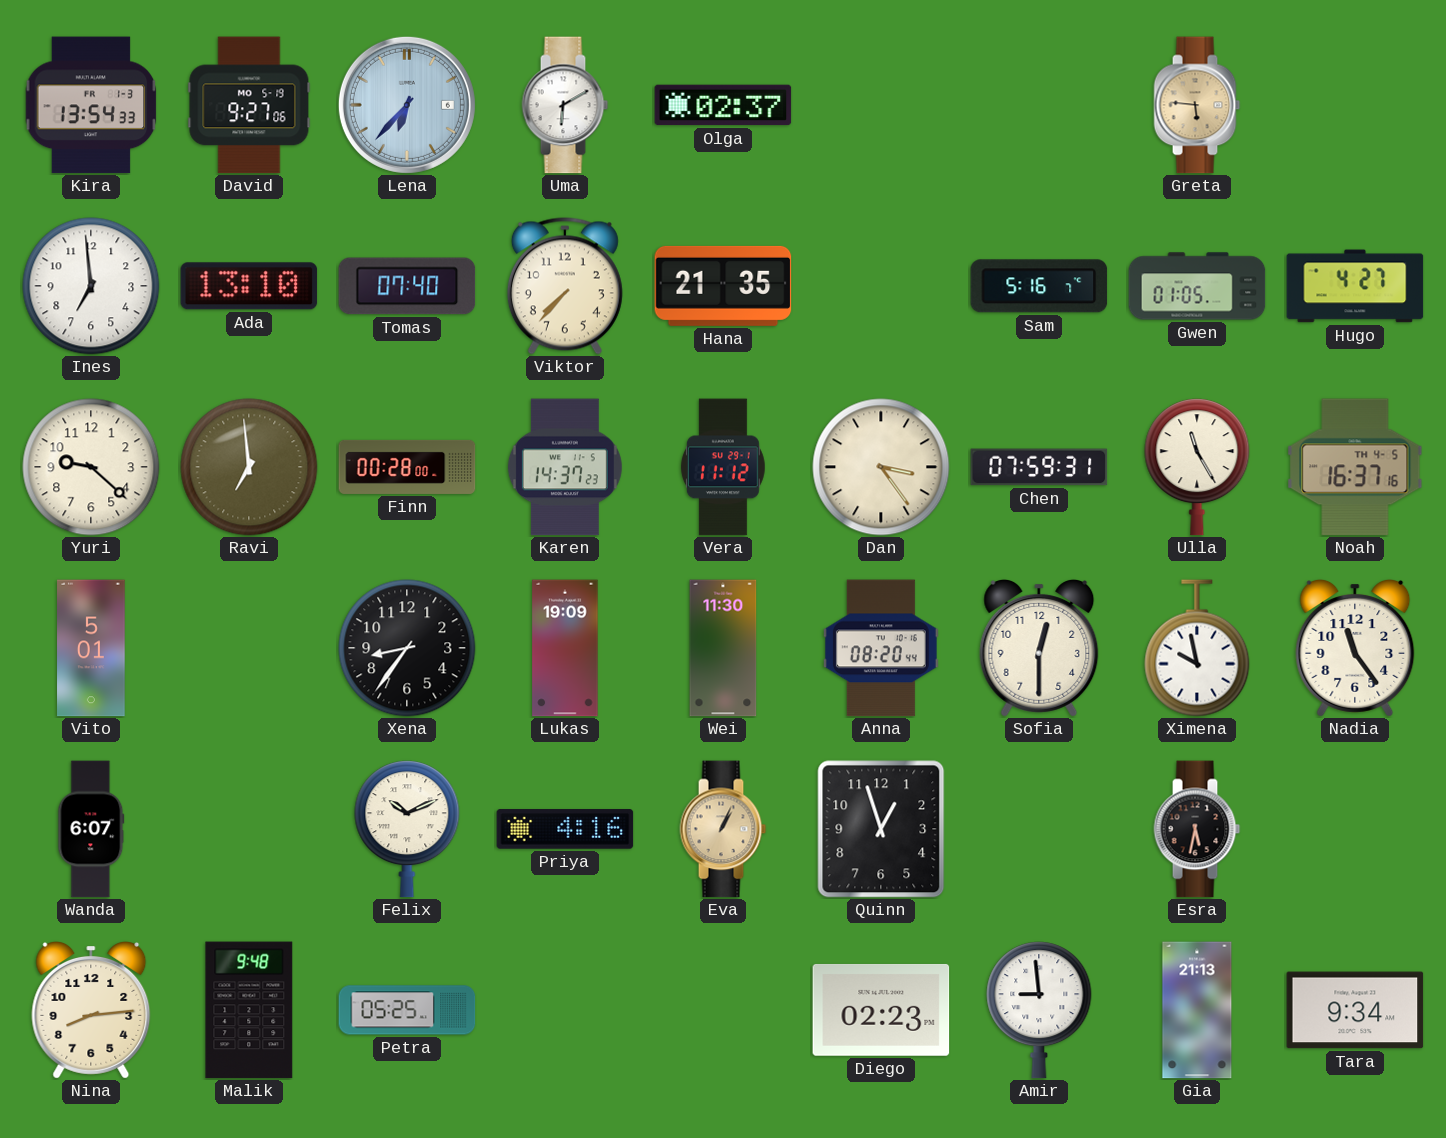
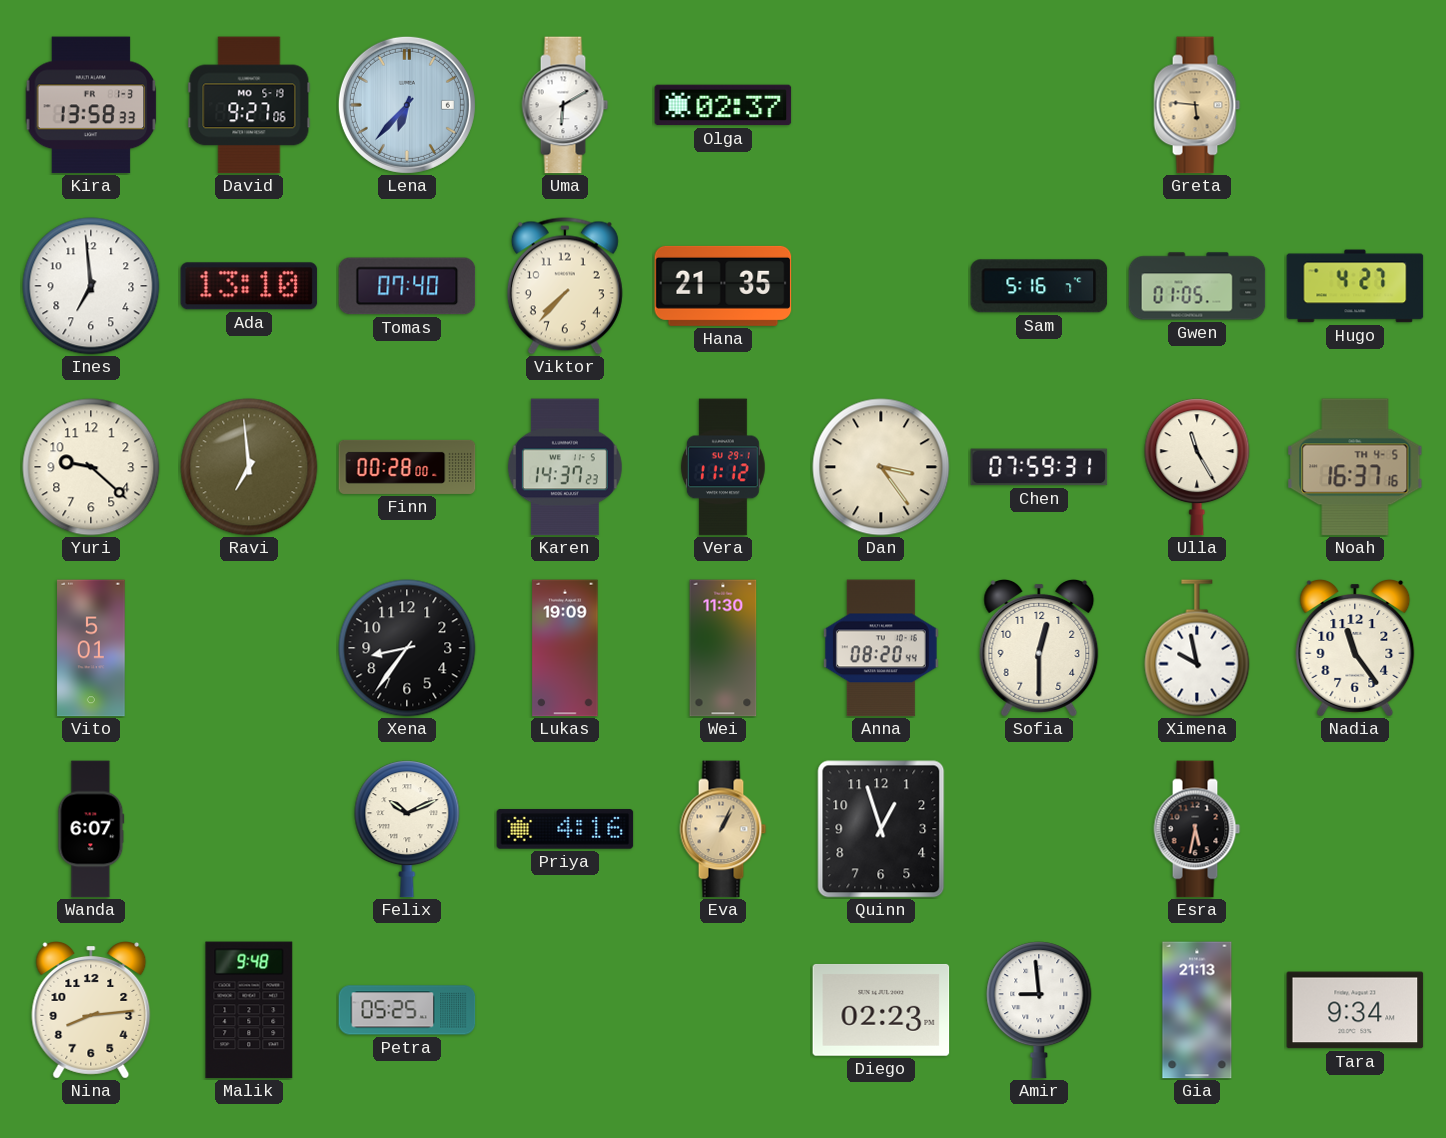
Kira: 13:54 -> 13:58
